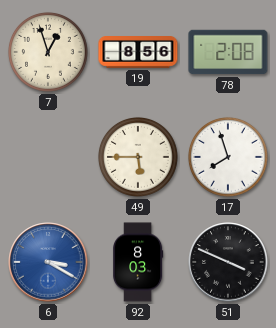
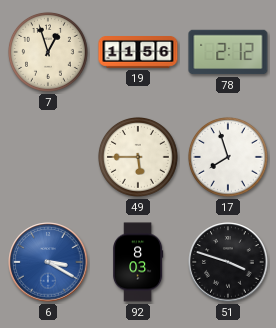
19: 8:56 -> 11:56
78: 2:08 -> 2:12
51: 3:49 -> 3:48
